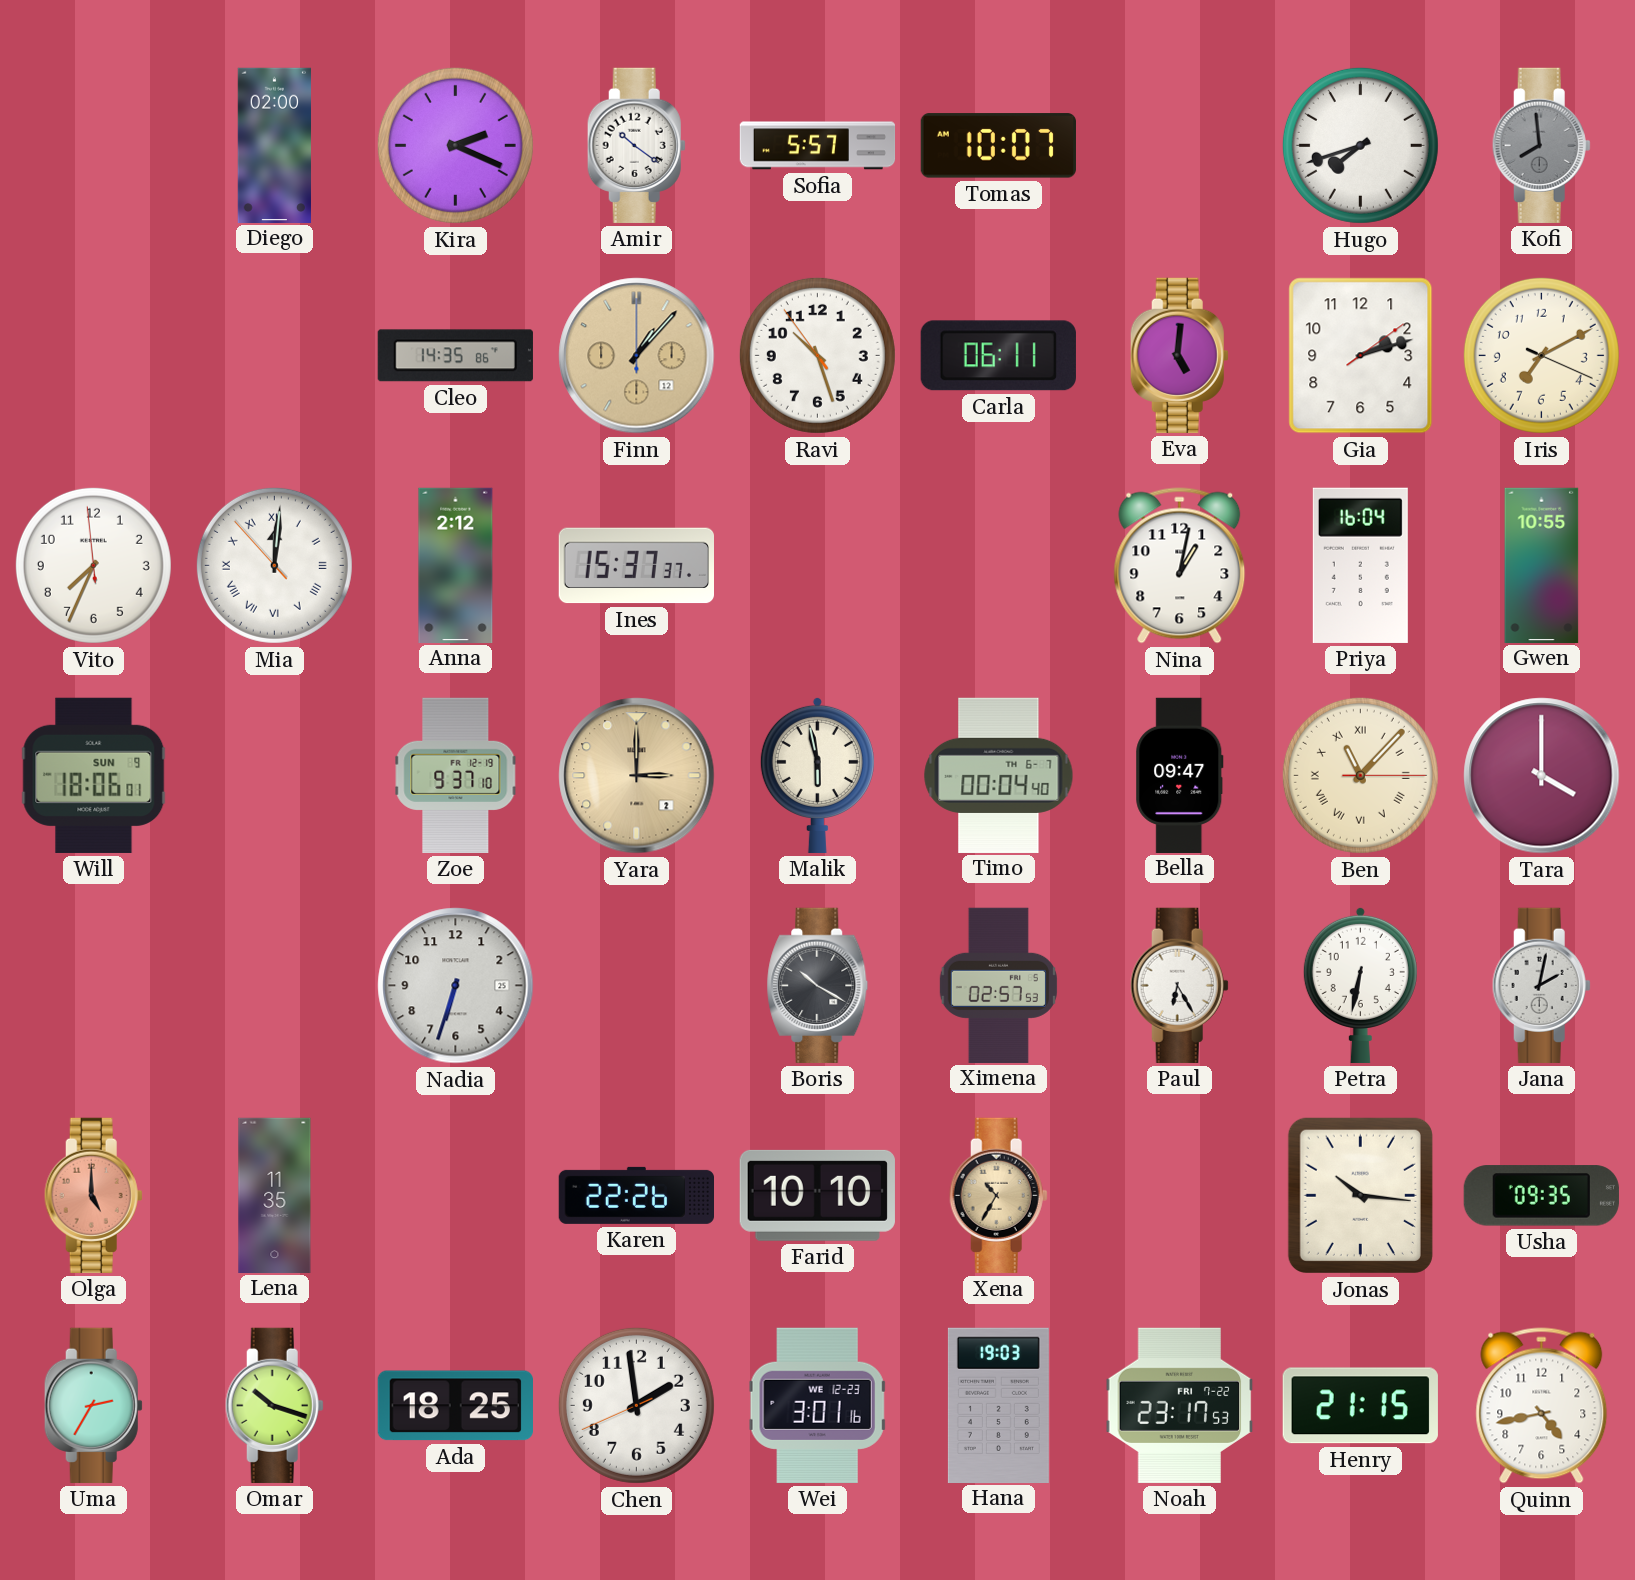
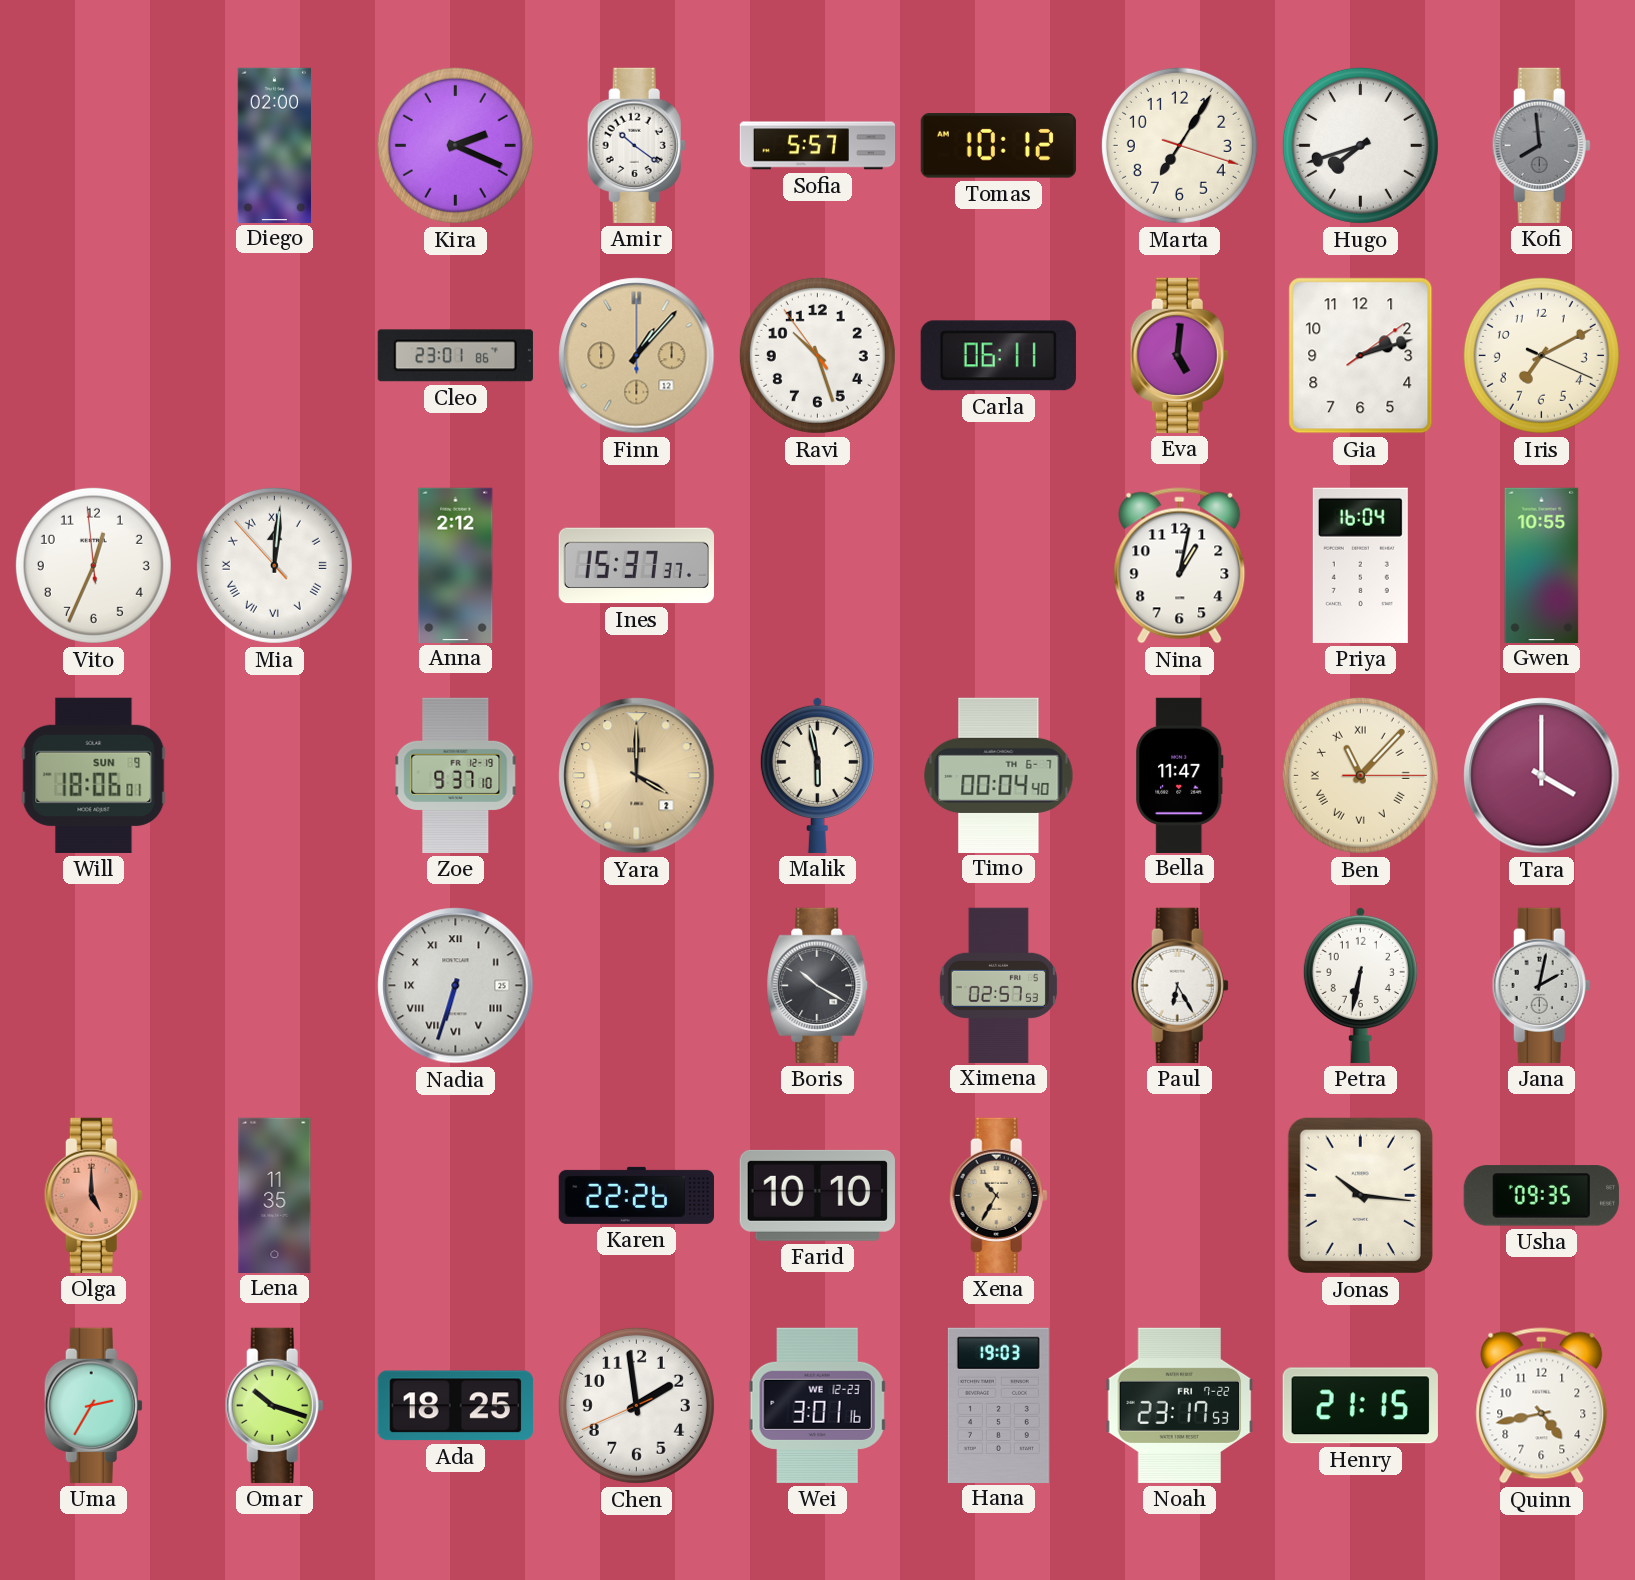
Tomas: 10:07 -> 10:12
Marta: none -> 7:05
Cleo: 14:35 -> 23:01
Vito: 7:33 -> 12:33
Yara: 3:00 -> 4:00
Bella: 09:47 -> 11:47
Nadia numerals: Arabic -> Roman
